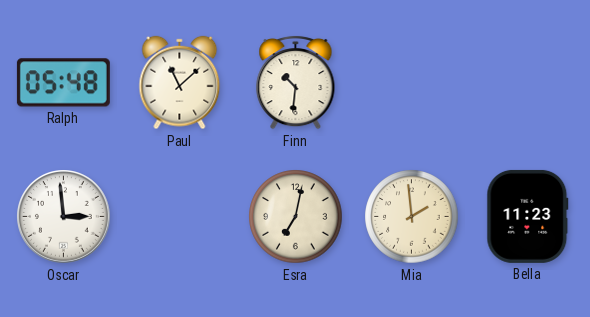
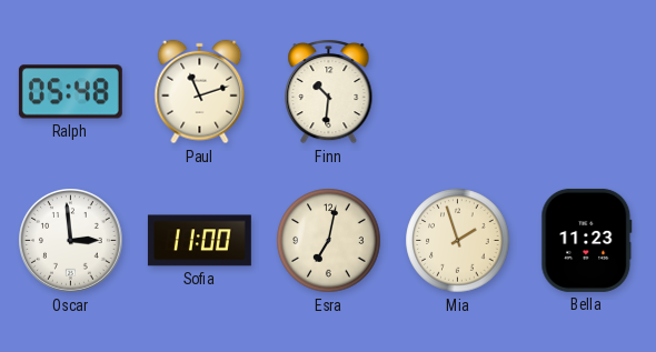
Paul: 11:08 -> 11:12
Sofia: none -> 11:00
Mia: 1:59 -> 1:57
